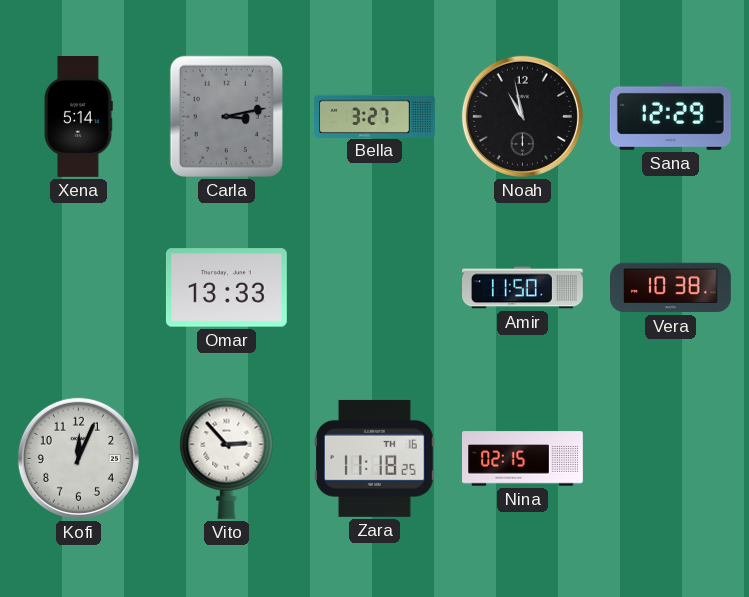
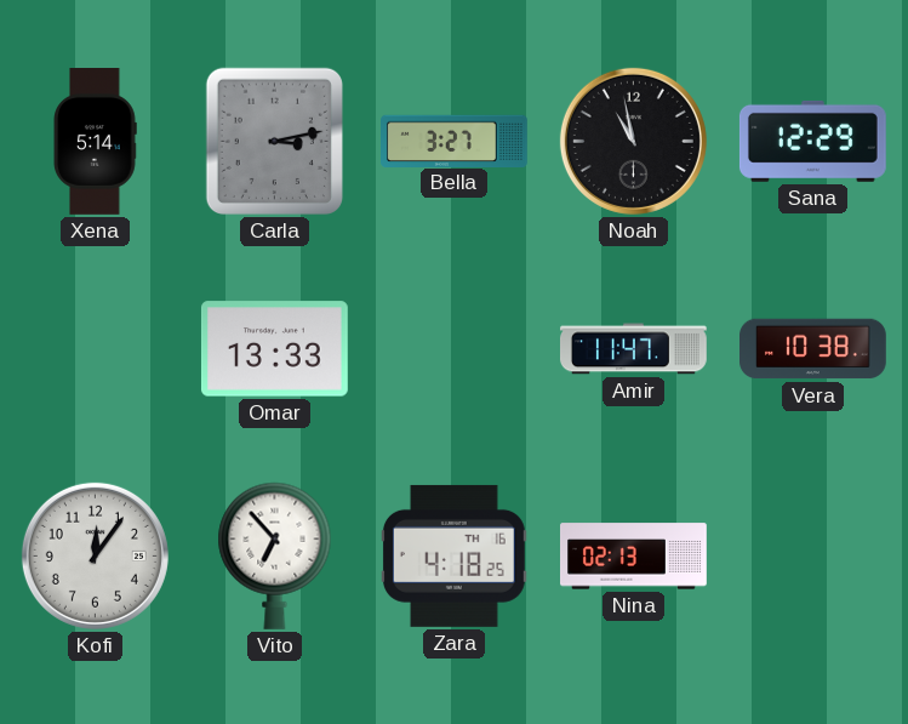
Amir: 11:50 -> 11:47
Kofi: 12:04 -> 12:06
Vito: 2:53 -> 6:53
Zara: 11:18 -> 4:18
Nina: 02:15 -> 02:13
